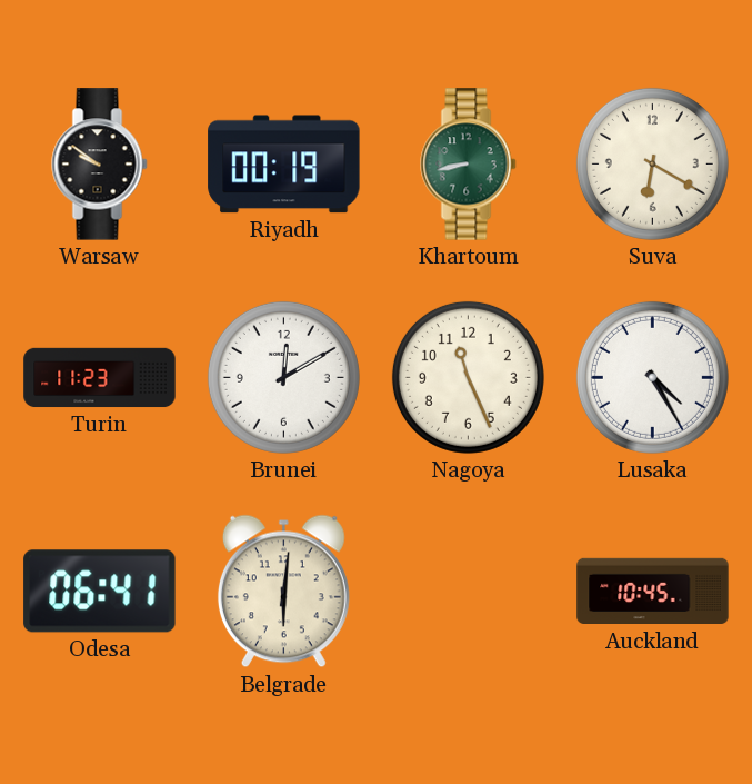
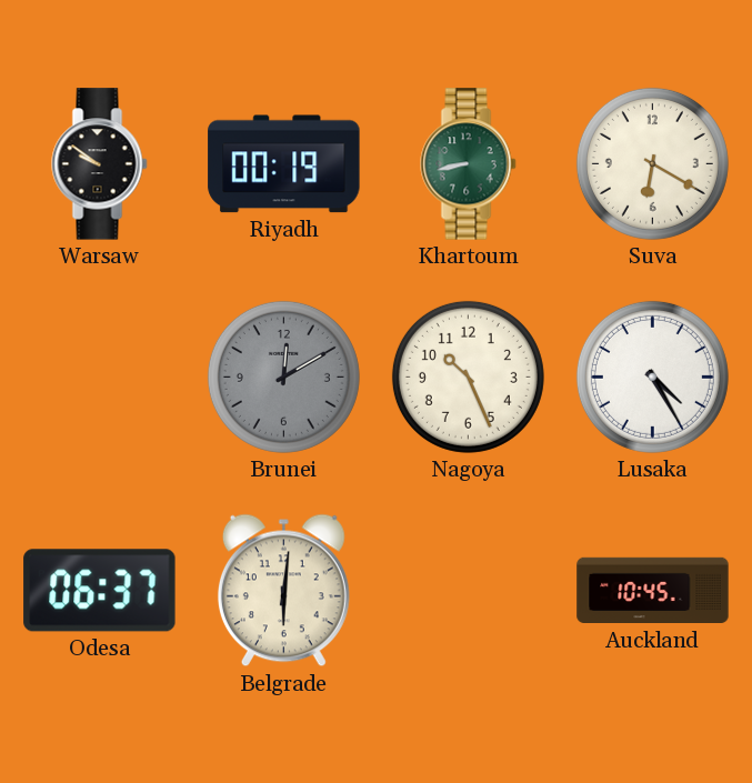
Turin: 11:23 -> none
Brunei dial: white -> grey
Nagoya: 11:26 -> 10:26
Odesa: 06:41 -> 06:37
